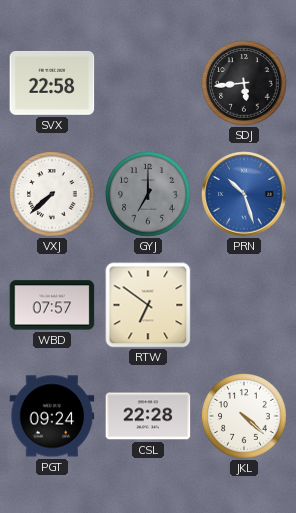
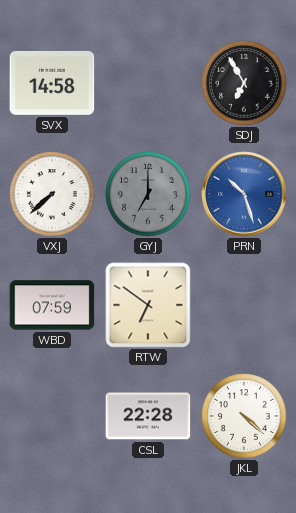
SVX: 22:58 -> 14:58
SDJ: 5:44 -> 6:55
WBD: 07:57 -> 07:59
PGT: 09:24 -> none
